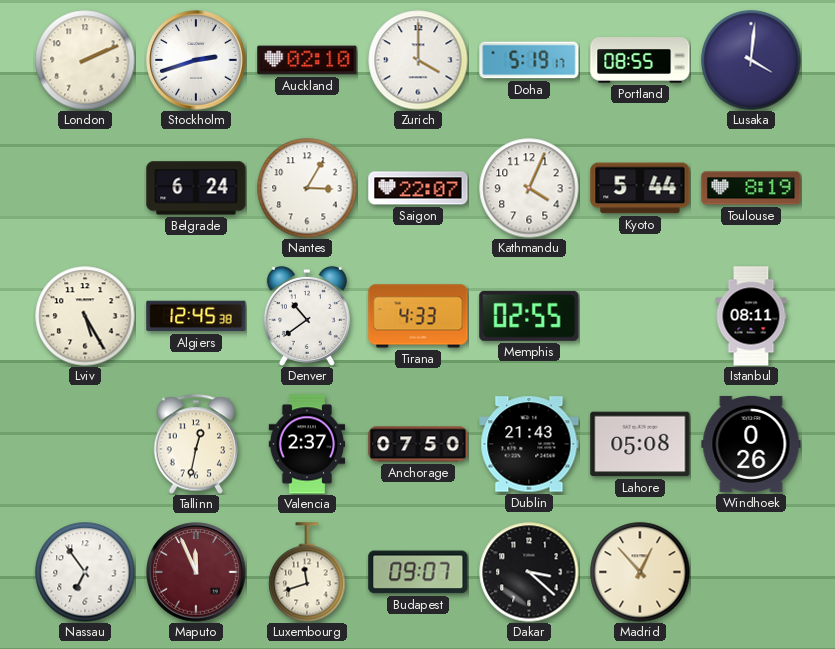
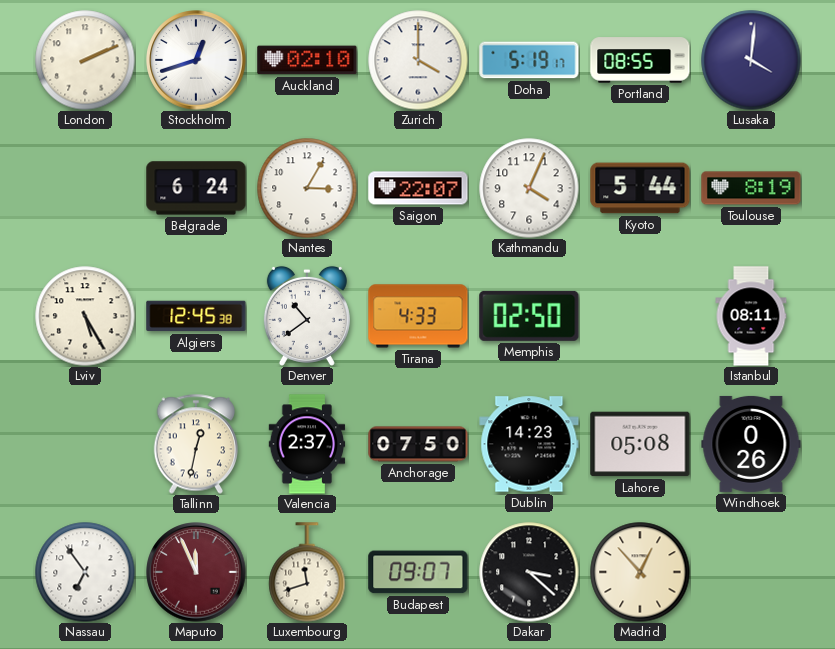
Stockholm: 2:42 -> 12:42
Memphis: 02:55 -> 02:50
Dublin: 21:43 -> 14:23
